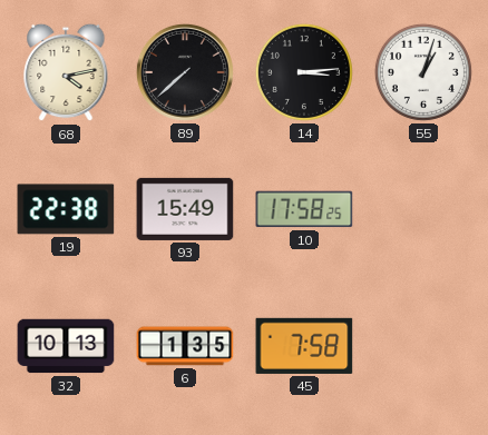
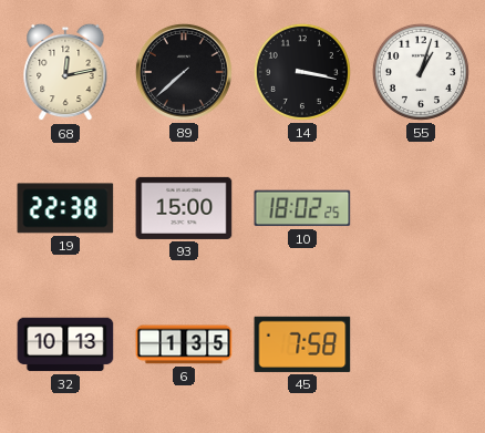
68: 4:13 -> 12:13
14: 3:14 -> 3:17
93: 15:49 -> 15:00
10: 17:58 -> 18:02
